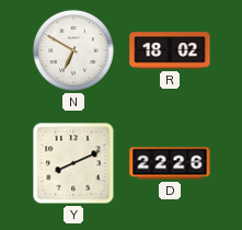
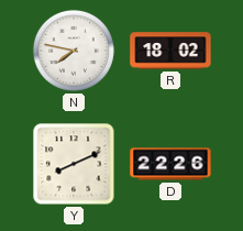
N: 6:50 -> 7:47
